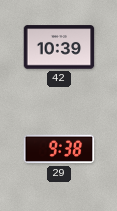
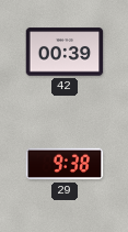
42: 10:39 -> 00:39
